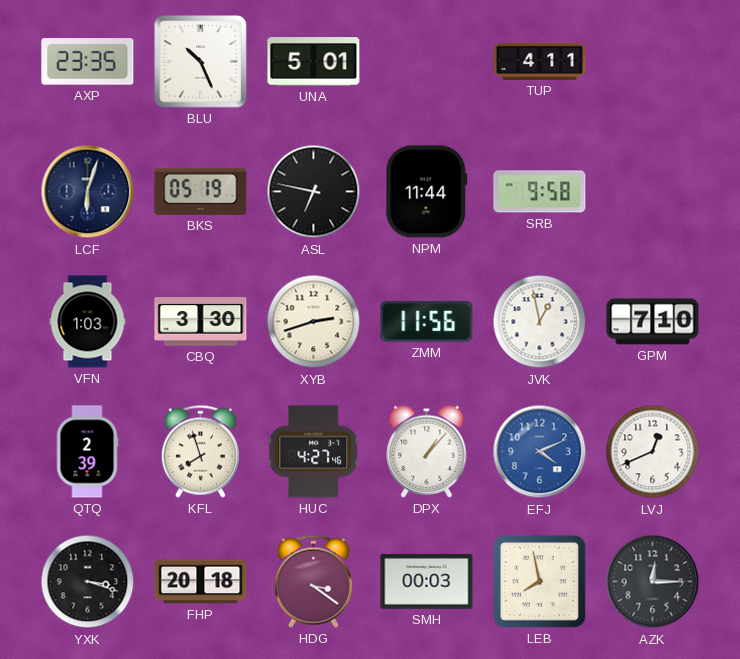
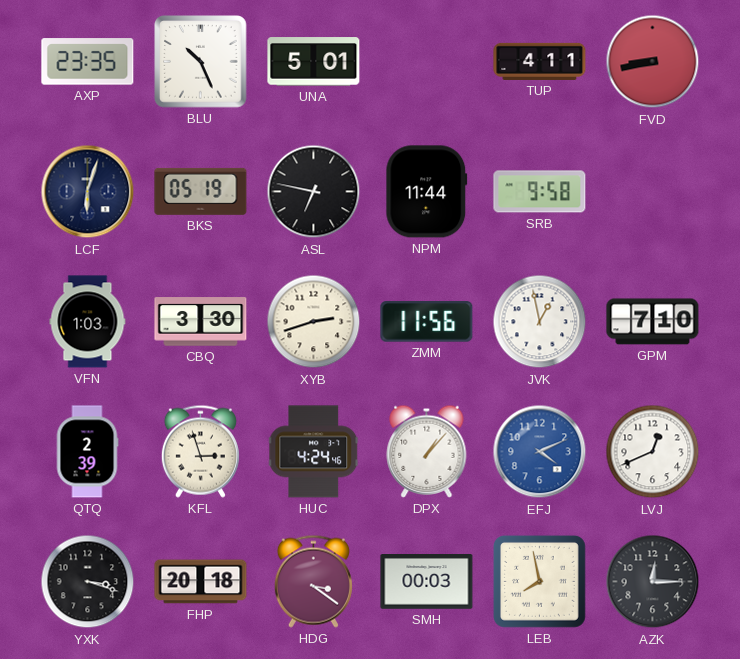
FVD: none -> 8:43
KFL: 7:57 -> 2:57
HUC: 4:27 -> 4:24
